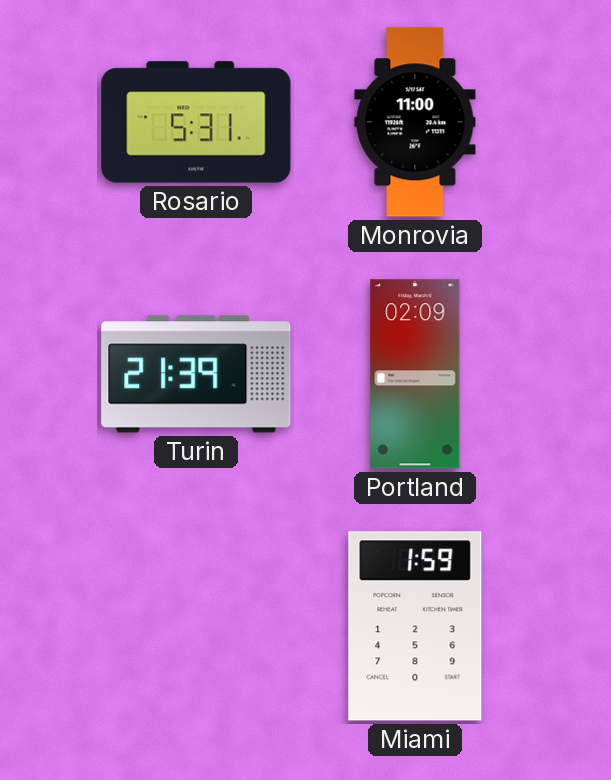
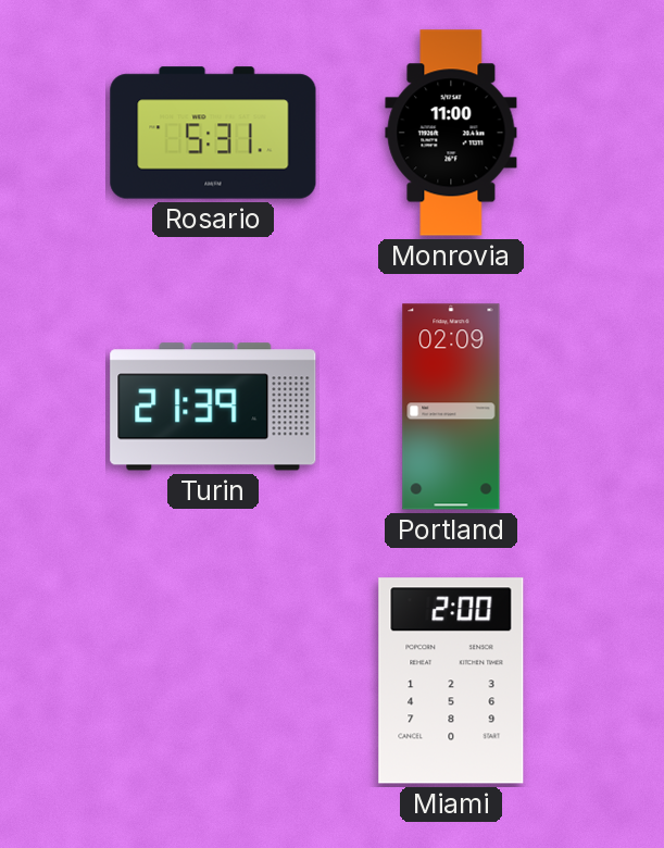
Miami: 1:59 -> 2:00
